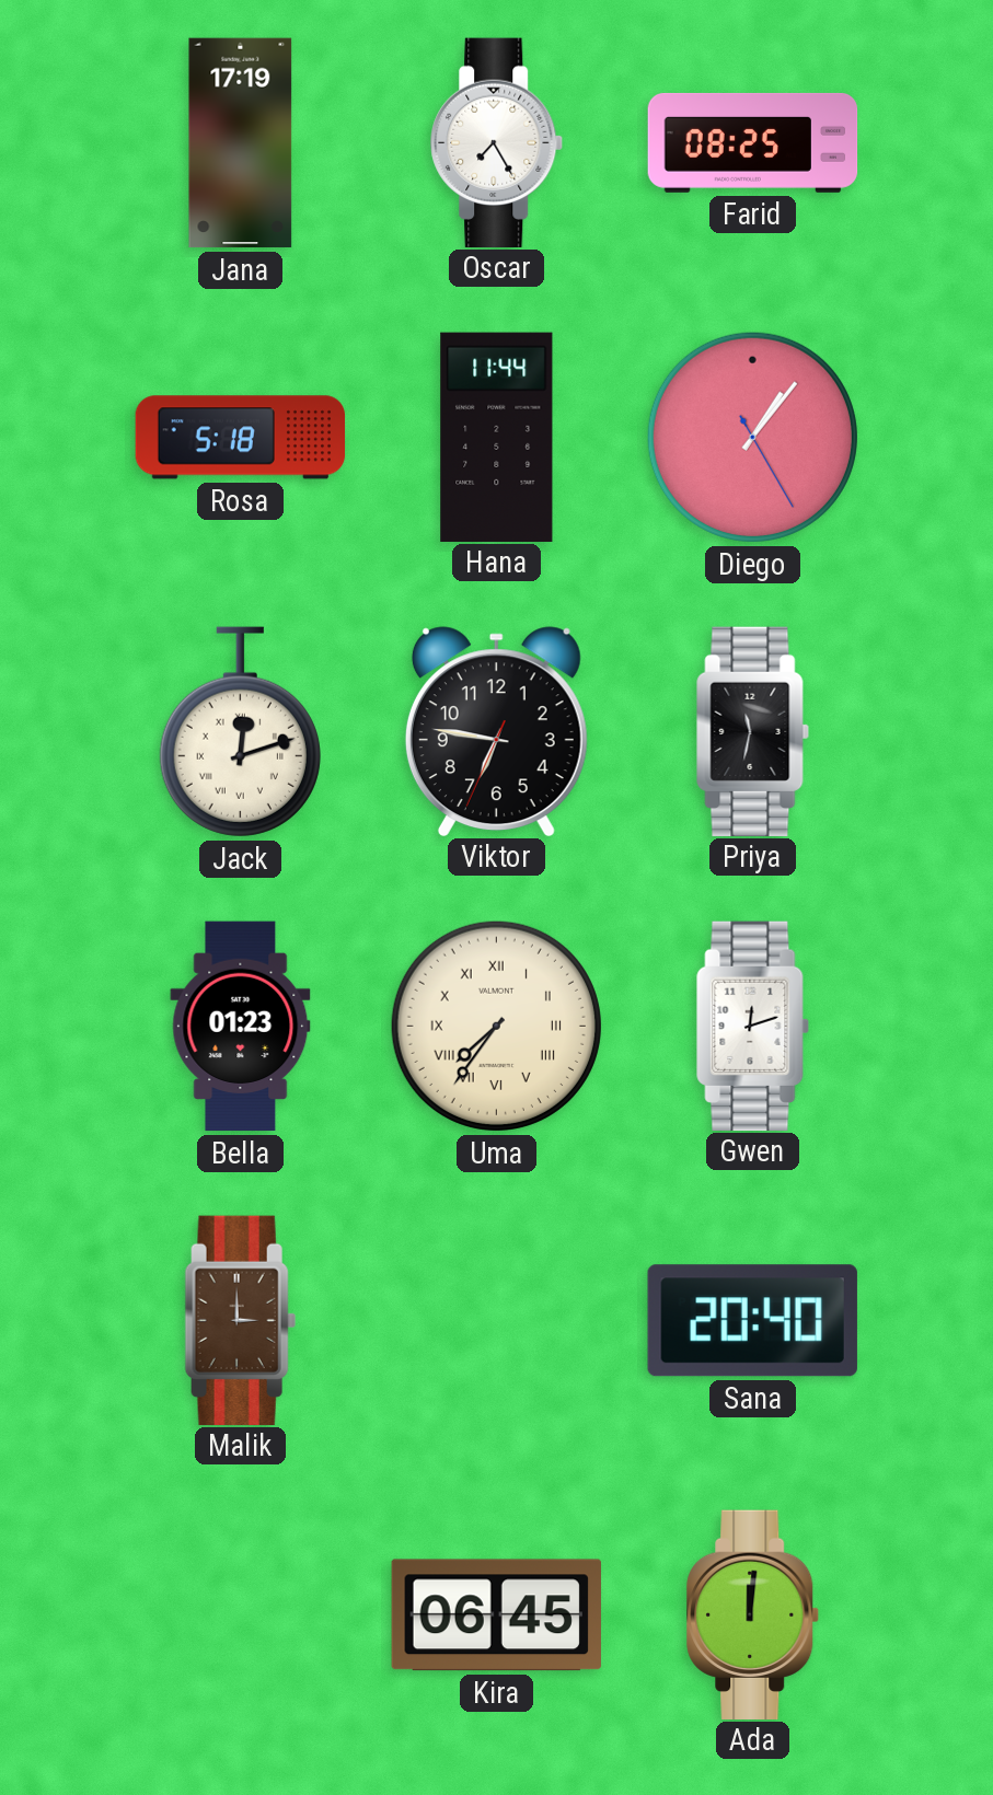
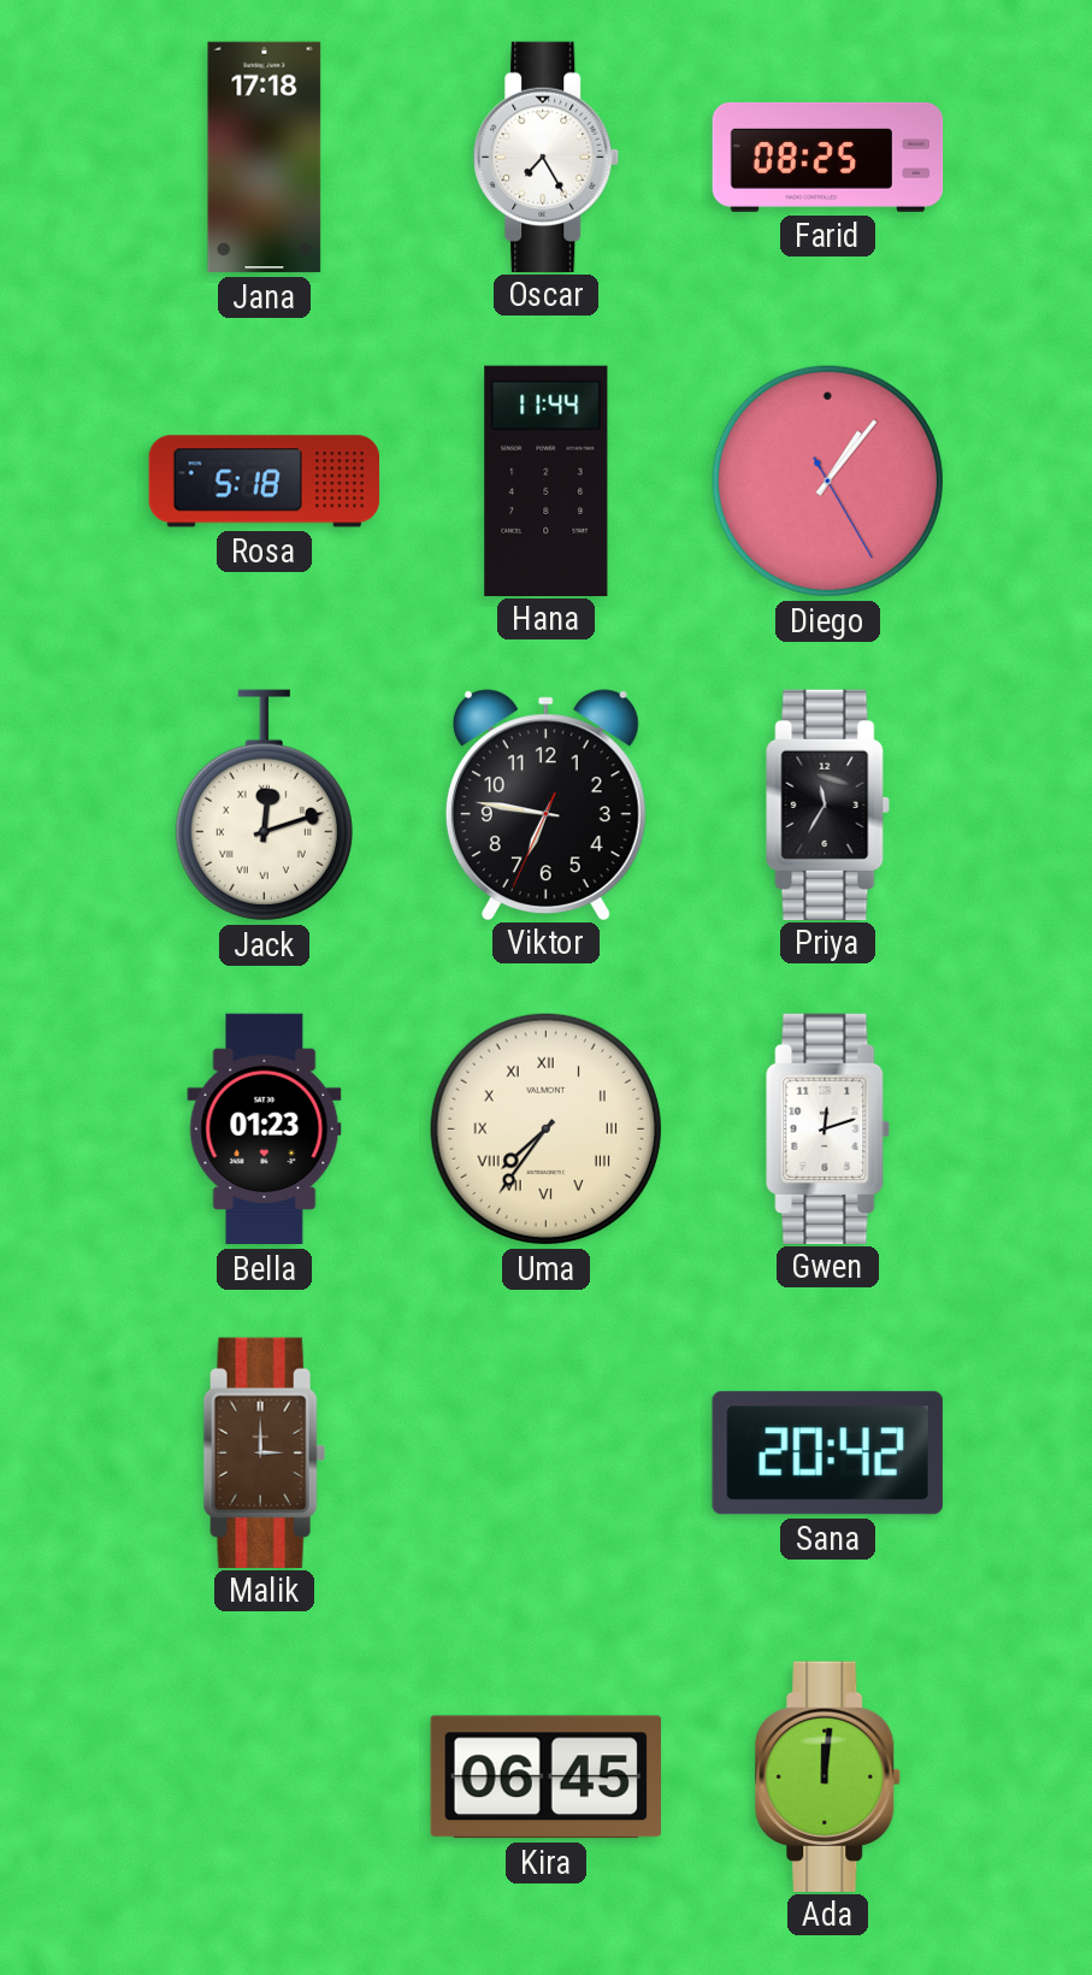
Jana: 17:19 -> 17:18
Priya: 11:32 -> 11:35
Sana: 20:40 -> 20:42
